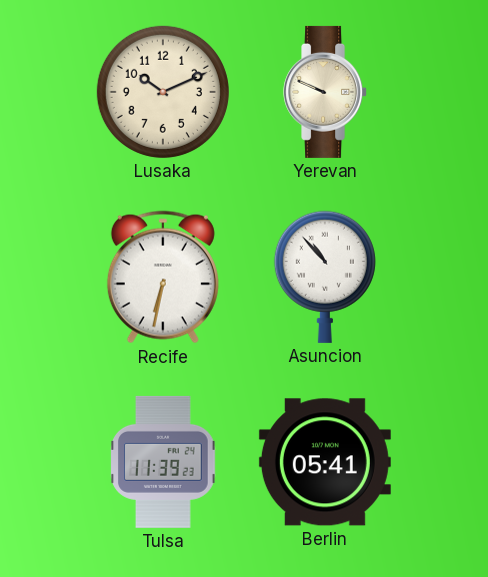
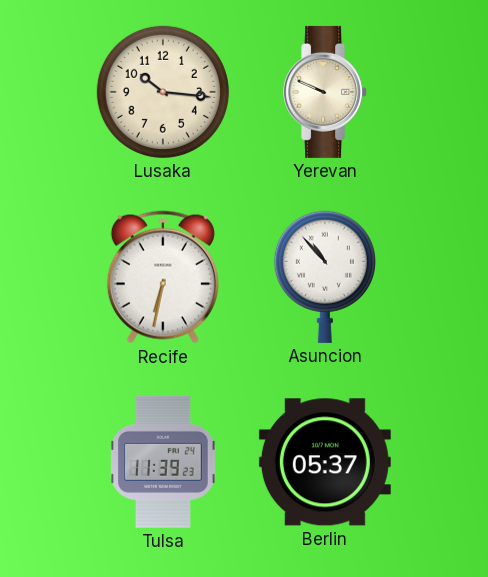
Lusaka: 10:11 -> 10:16
Berlin: 05:41 -> 05:37
